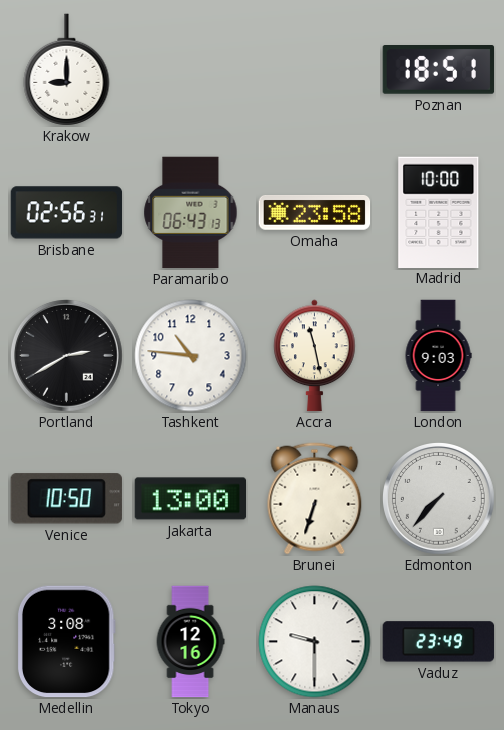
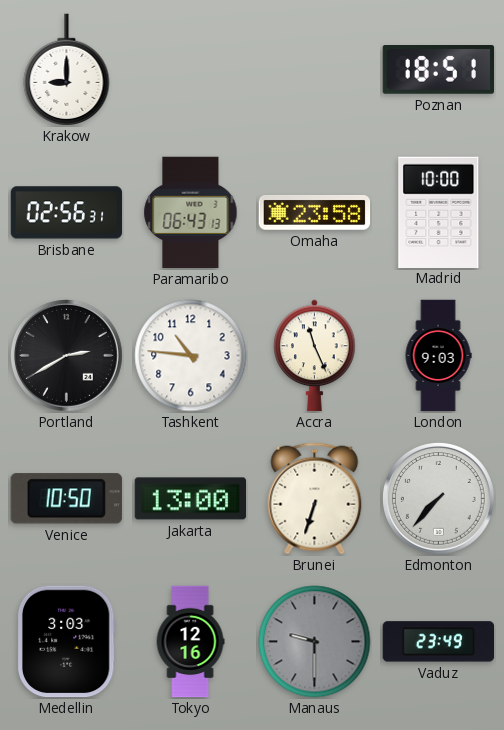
Accra: 11:28 -> 11:26
Medellin: 3:08 -> 3:03
Manaus dial: white -> grey
